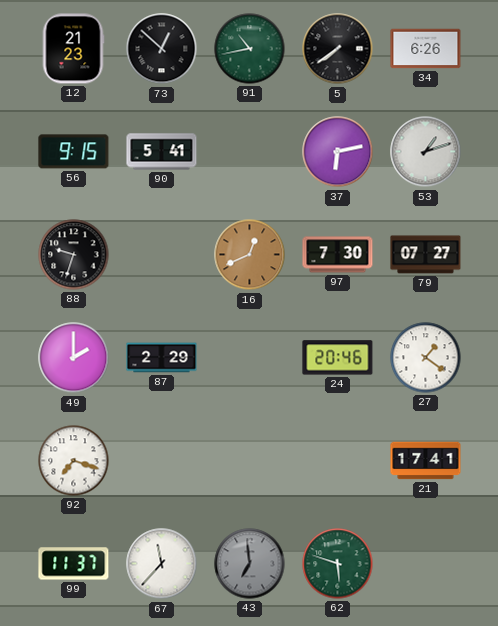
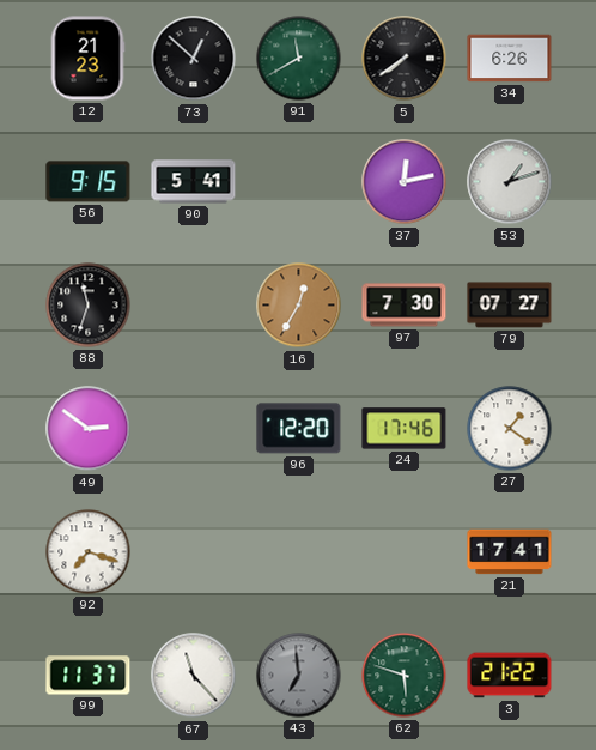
91: 10:43 -> 11:40
37: 6:13 -> 12:13
88: 9:33 -> 11:33
16: 12:41 -> 12:35
49: 2:00 -> 2:51
87: 2:29 -> none
96: none -> 12:20
24: 20:46 -> 17:46
67: 11:37 -> 11:23
3: none -> 21:22
